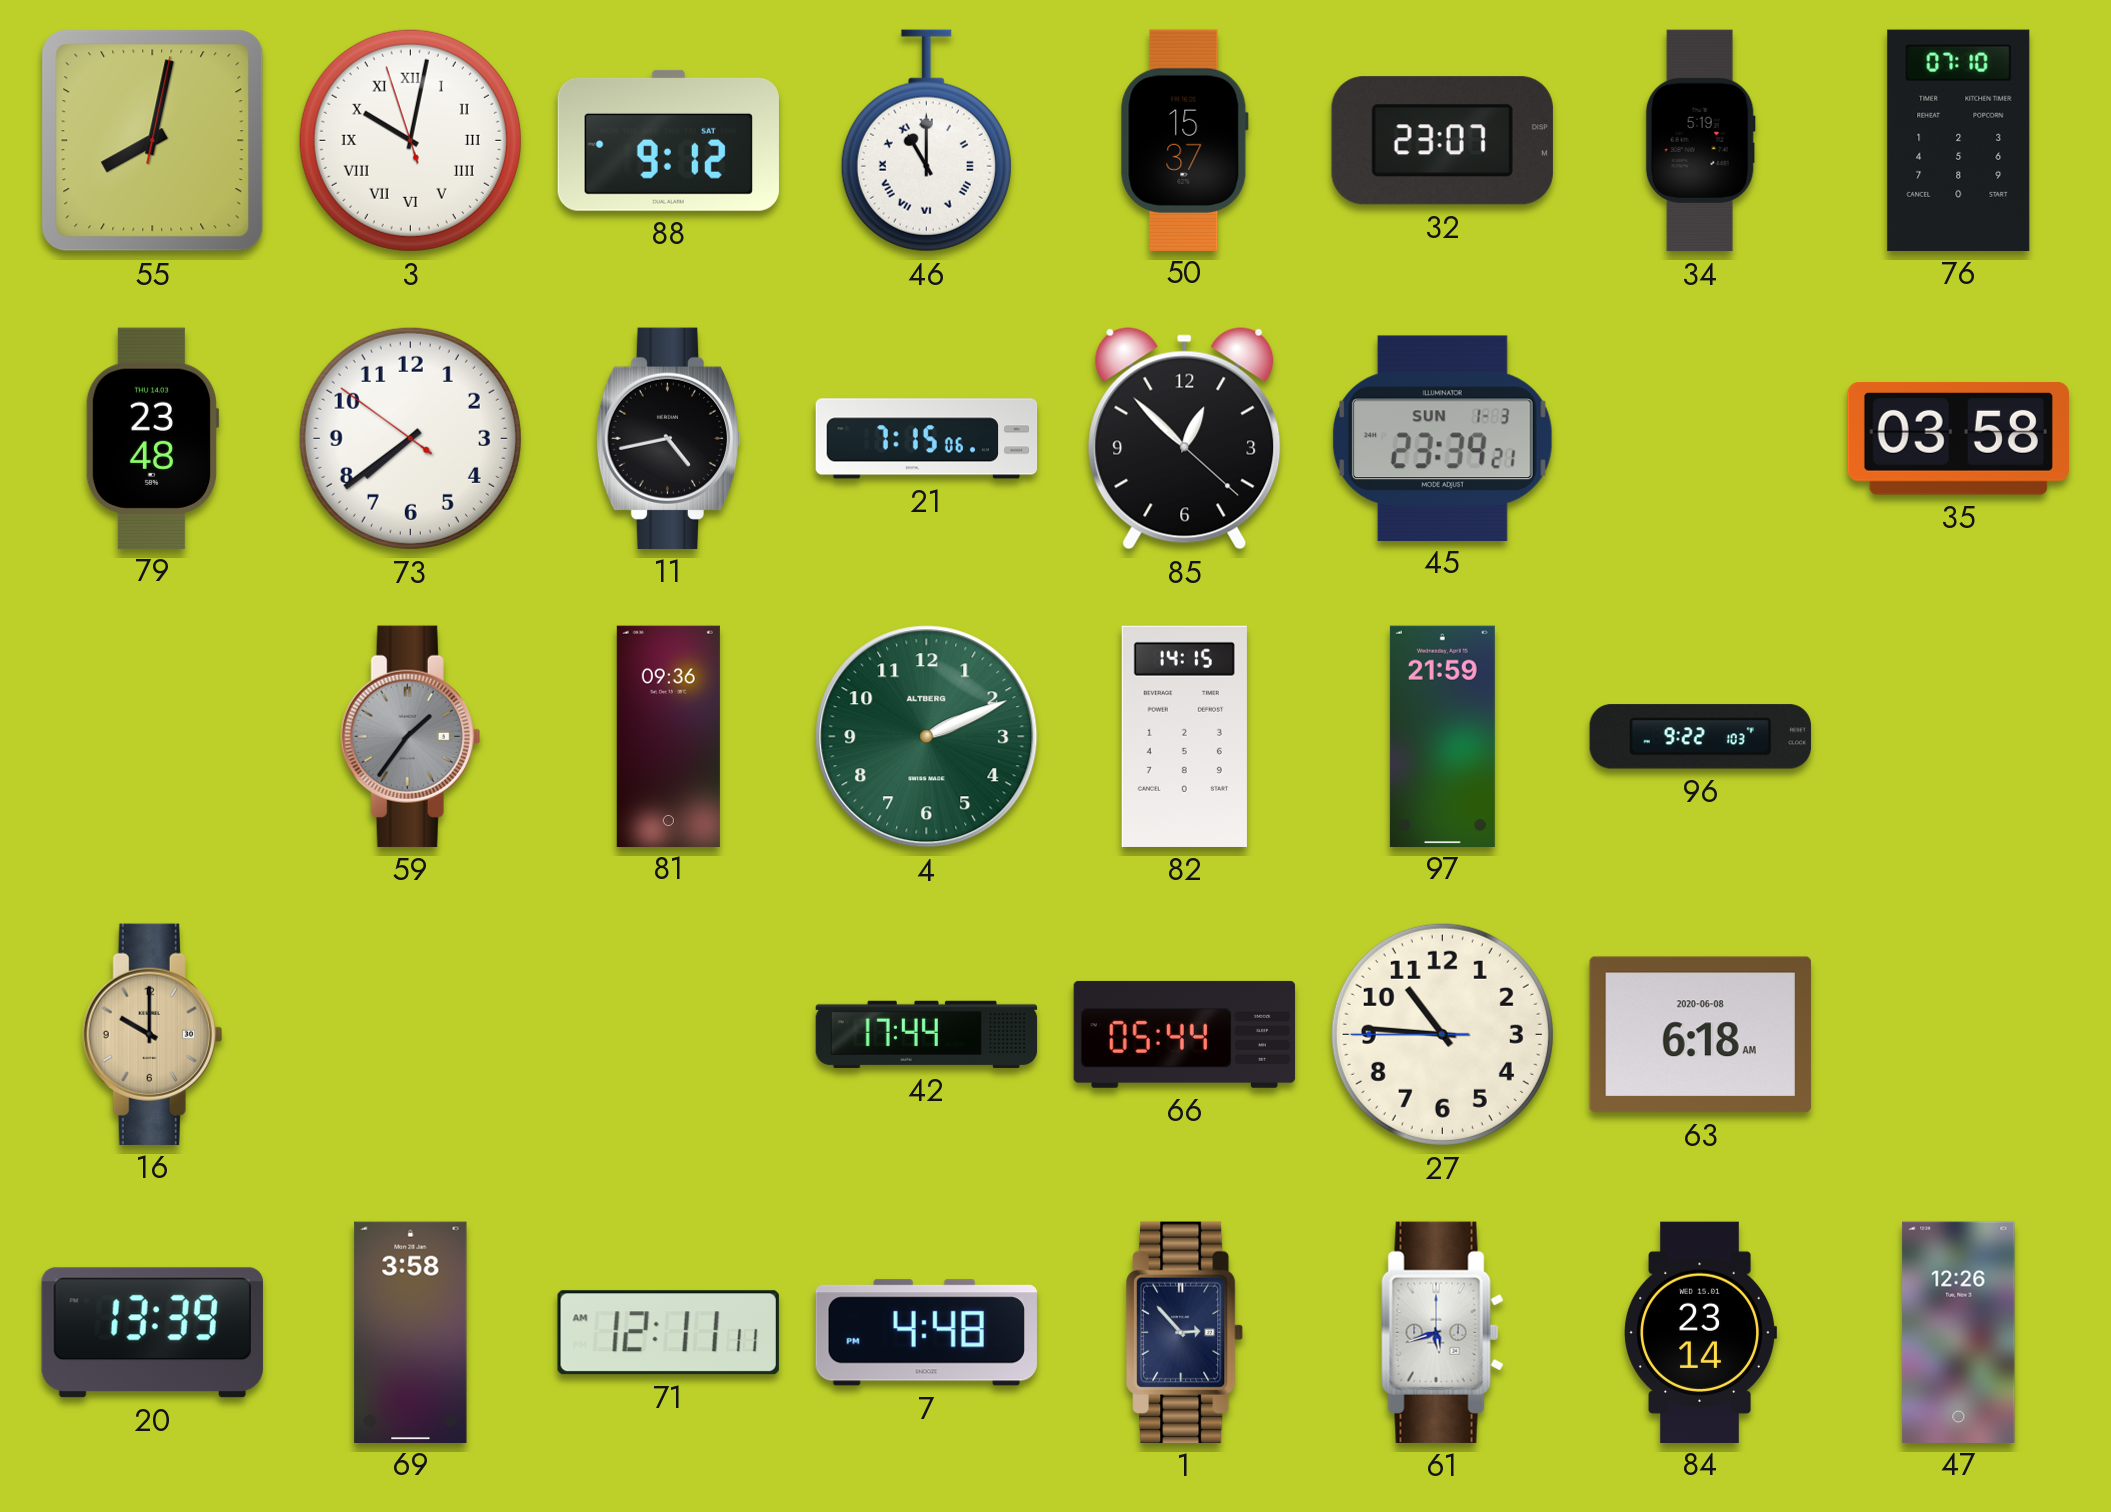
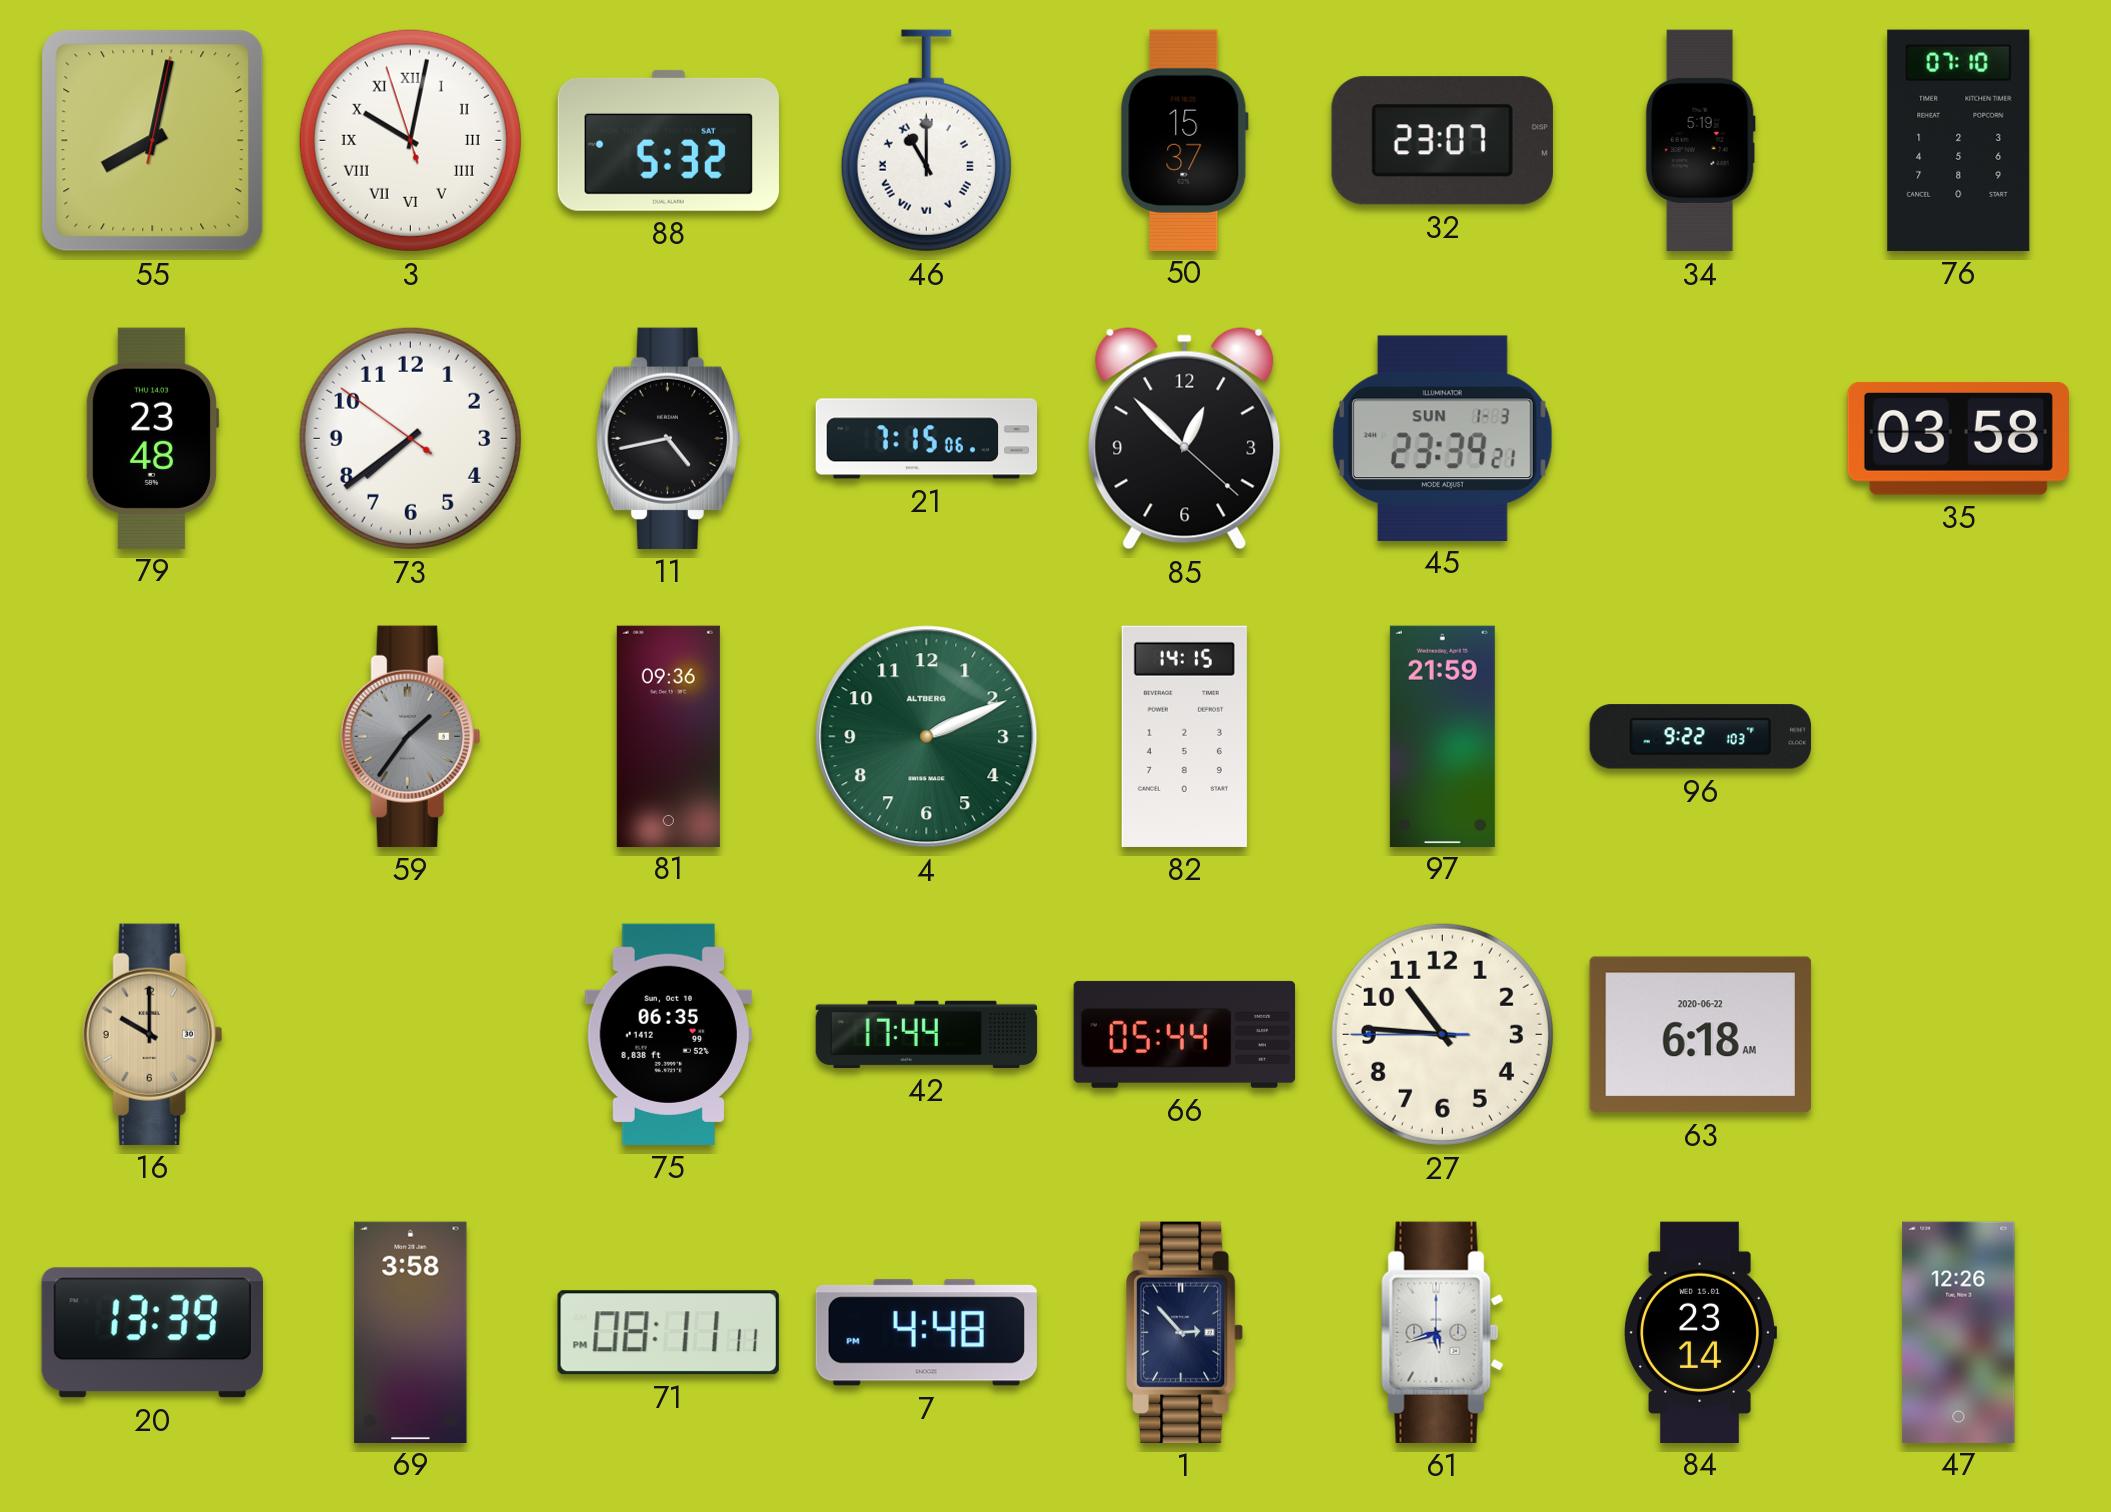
88: 9:12 -> 5:32
75: none -> 06:35
63 date: 2020-06-08 -> 2020-06-22
71: 12:11 -> 08:11
